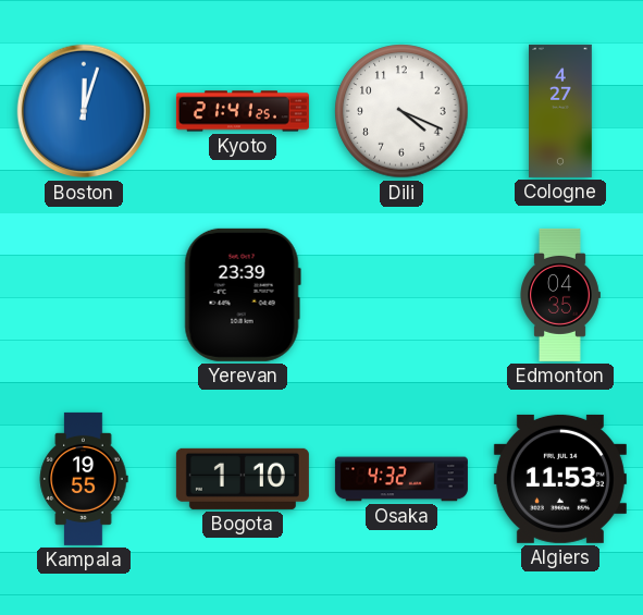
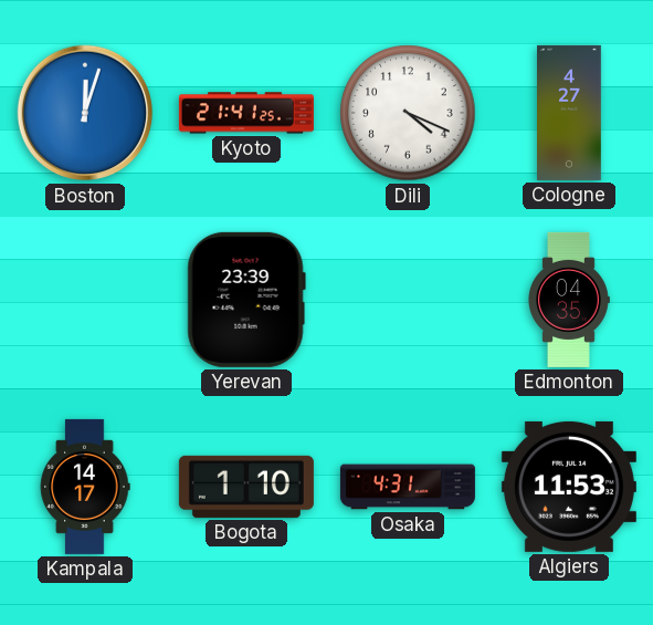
Kampala: 19:55 -> 14:17
Osaka: 4:32 -> 4:31
